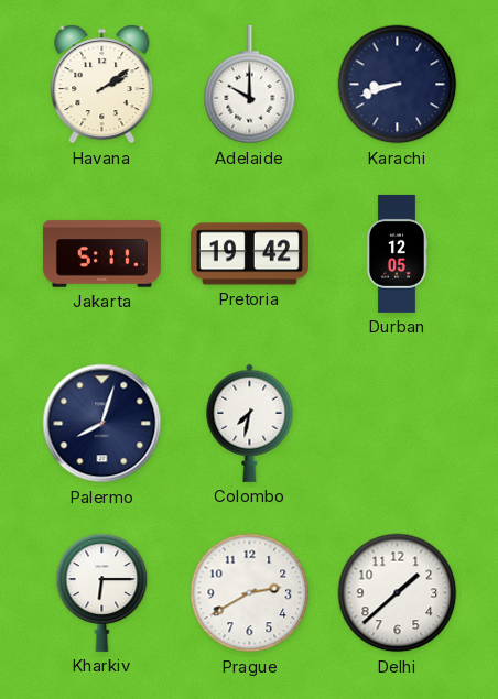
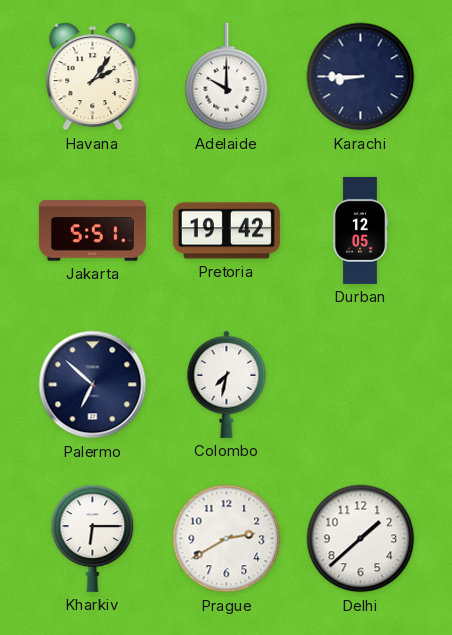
Havana: 2:09 -> 2:06
Karachi: 8:42 -> 8:45
Jakarta: 5:11 -> 5:51
Palermo: 8:03 -> 6:52
